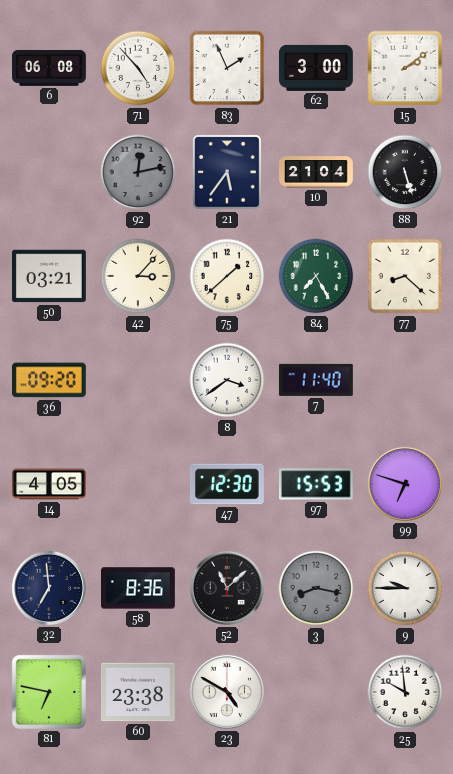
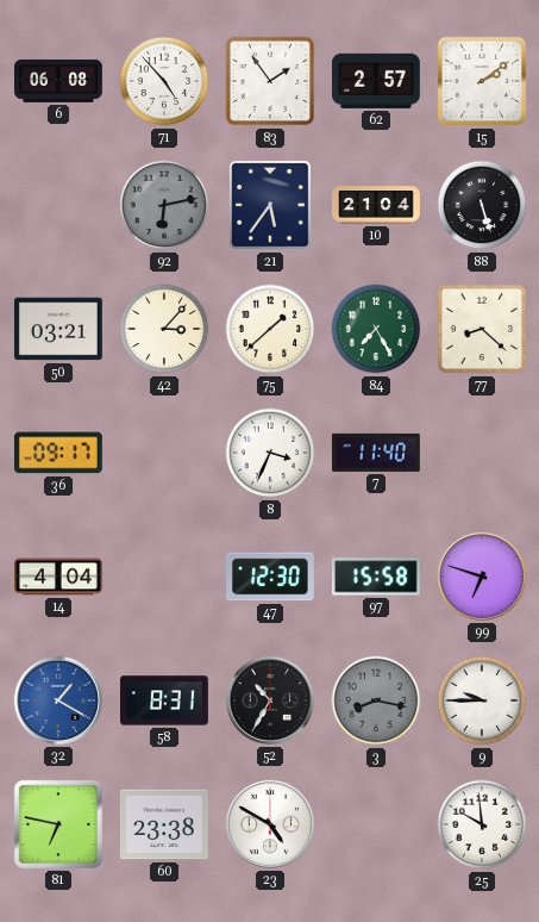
83: 1:56 -> 1:54
62: 3:00 -> 2:57
92: 12:13 -> 6:13
36: 09:20 -> 09:17
8: 3:39 -> 3:34
14: 4:05 -> 4:04
97: 15:53 -> 15:58
32: 6:59 -> 1:20
32 dial: navy -> blue
58: 8:36 -> 8:31
52: 11:08 -> 10:35
